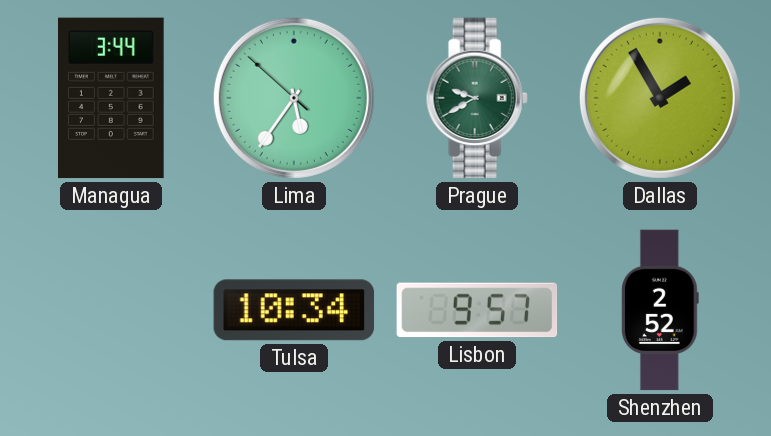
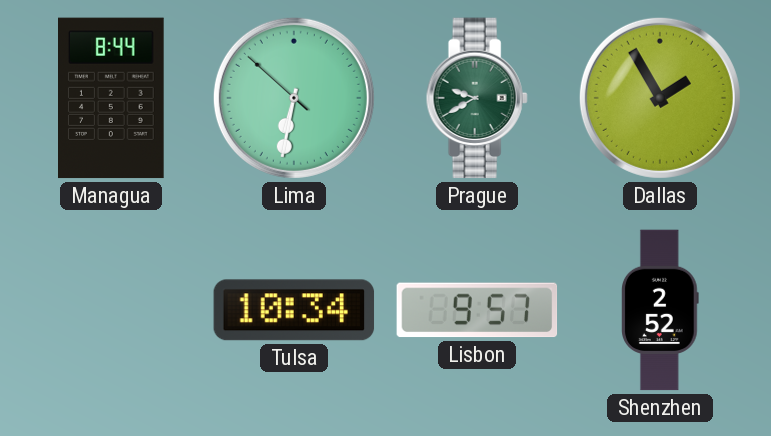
Managua: 3:44 -> 8:44
Lima: 5:35 -> 6:31
